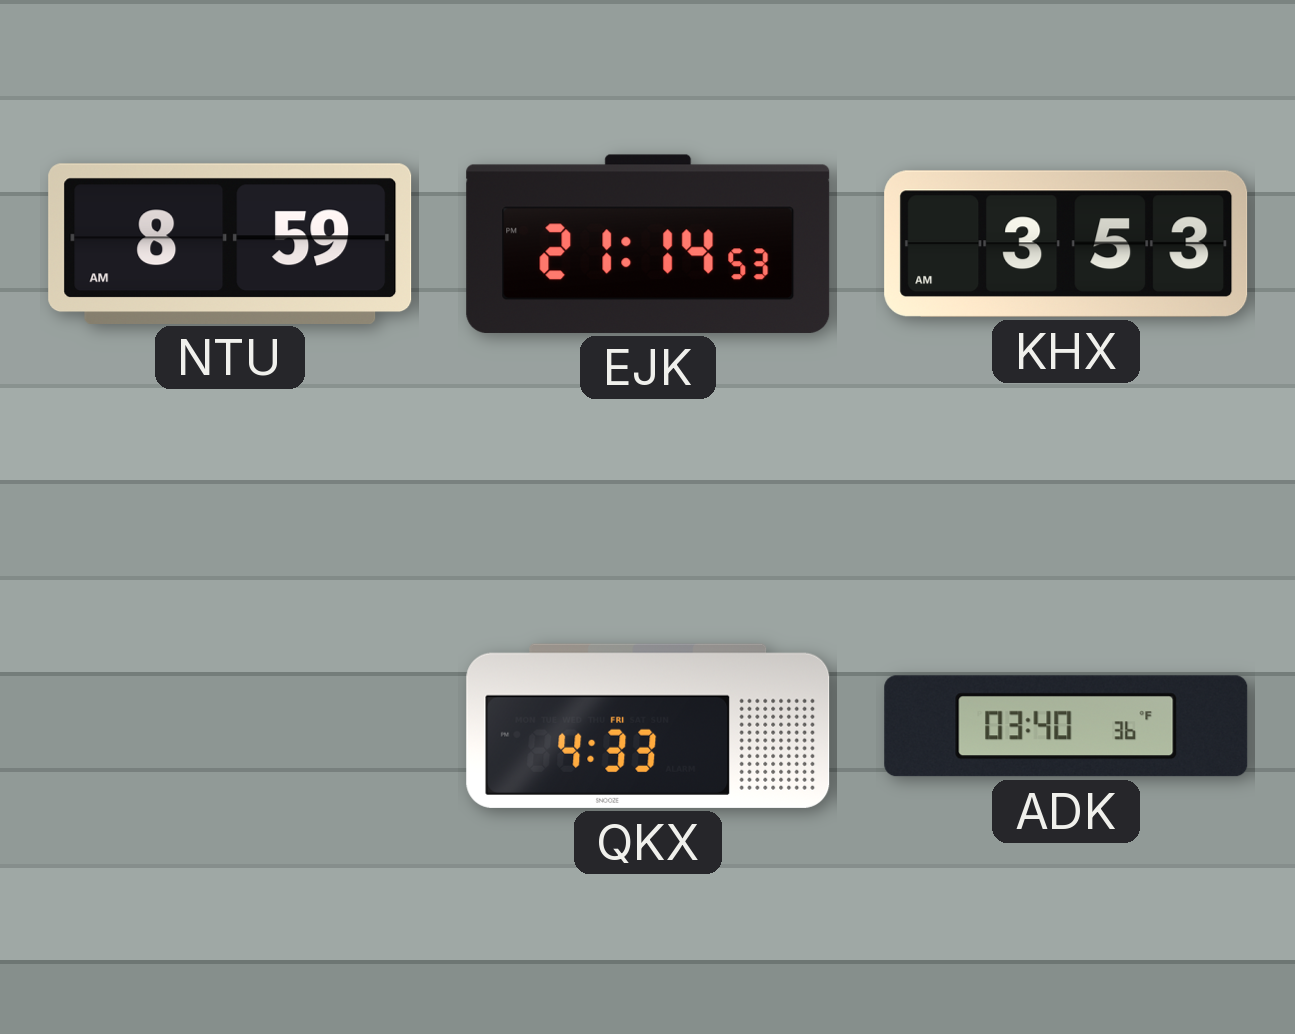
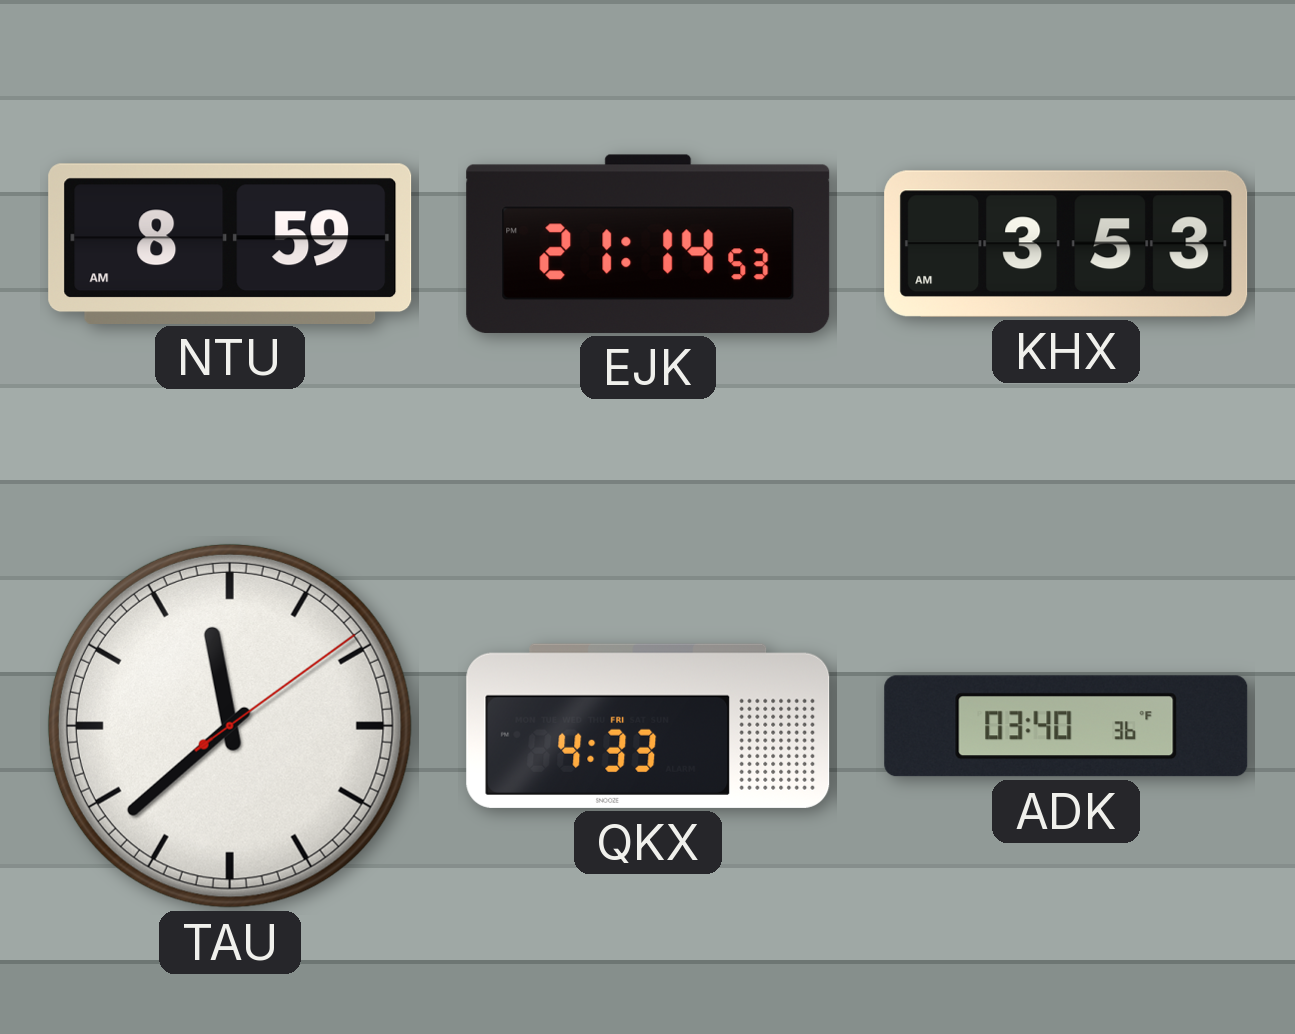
TAU: none -> 11:38
